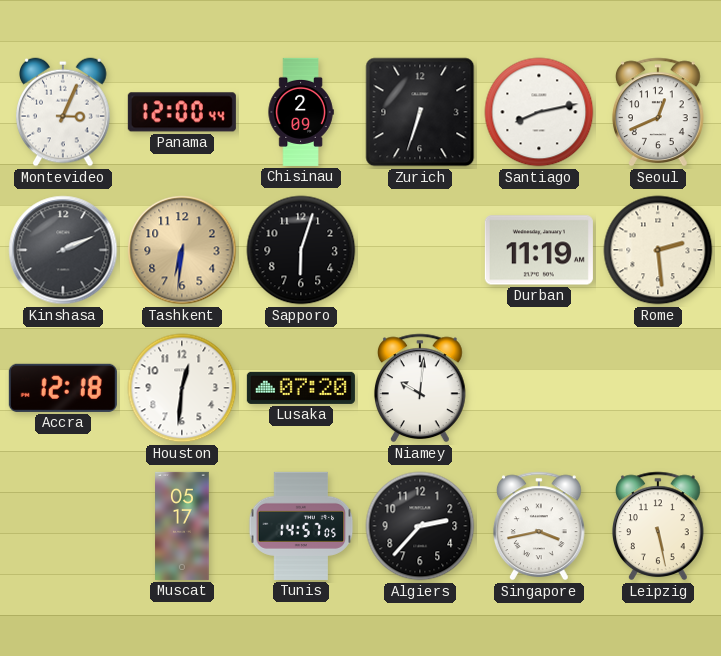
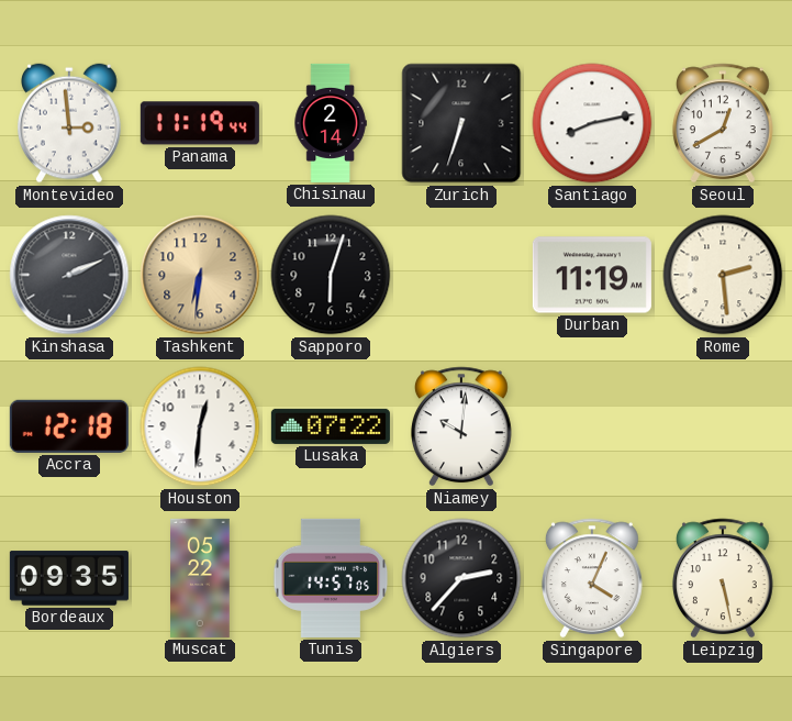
Montevideo: 3:04 -> 2:59
Panama: 12:00 -> 11:19
Chisinau: 2:09 -> 2:14
Seoul: 12:41 -> 12:40
Lusaka: 07:20 -> 07:22
Bordeaux: none -> 09:35
Muscat: 05:17 -> 05:22
Singapore: 3:43 -> 4:04
